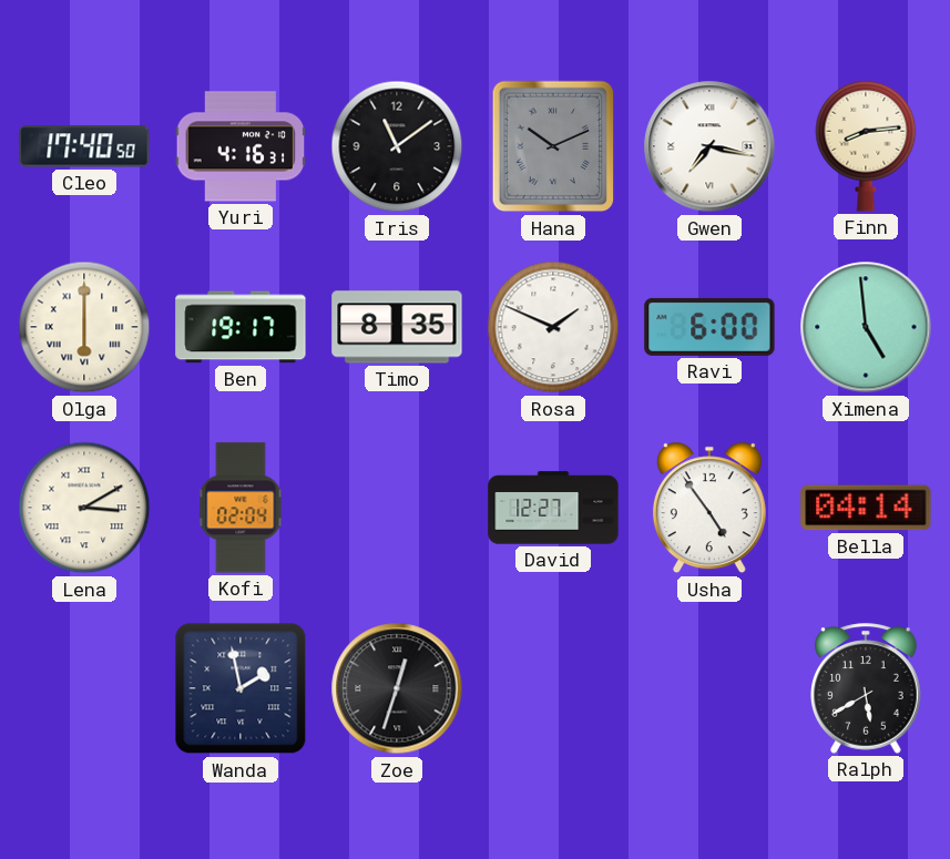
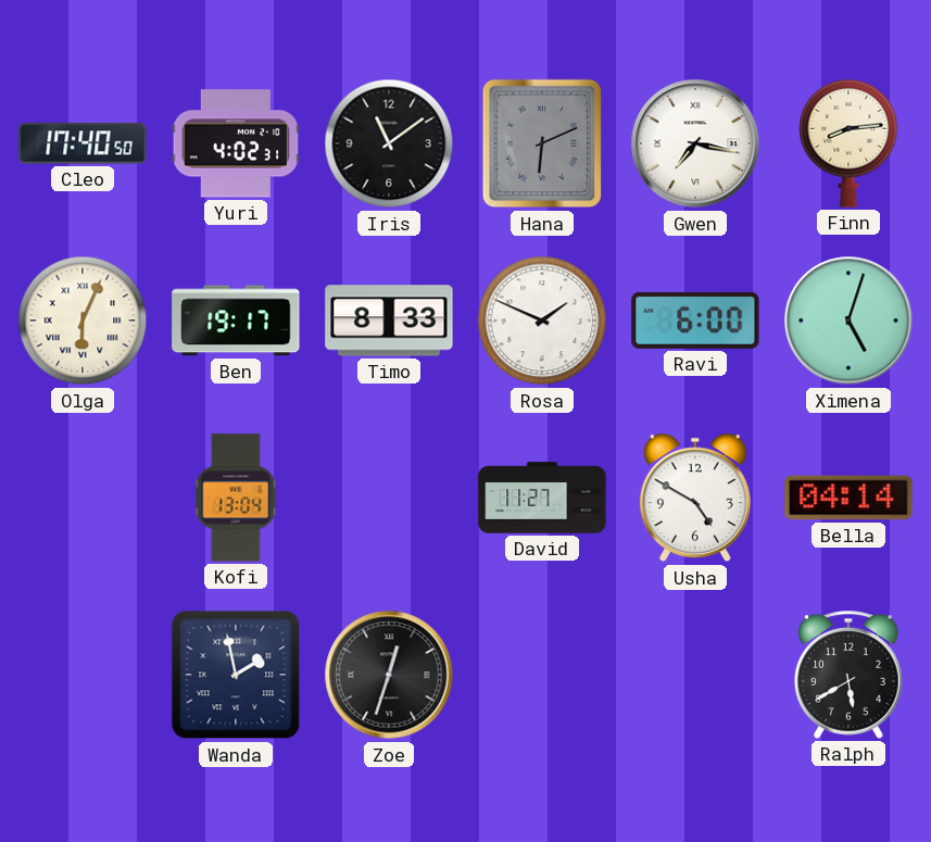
Yuri: 4:16 -> 4:02
Hana: 10:11 -> 6:11
Olga: 6:00 -> 6:04
Timo: 8:35 -> 8:33
Ximena: 4:59 -> 5:03
Lena: 3:10 -> none
Kofi: 02:04 -> 13:04
David: 12:27 -> 11:27
Usha: 4:54 -> 4:50
